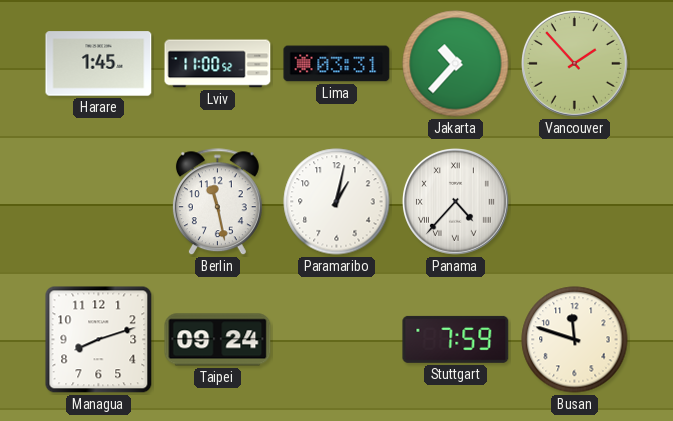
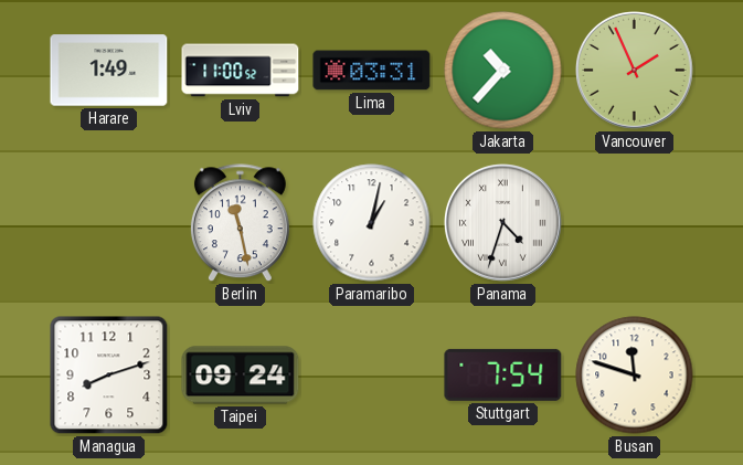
Harare: 1:45 -> 1:49
Vancouver: 1:53 -> 1:56
Panama: 4:37 -> 4:33
Stuttgart: 7:59 -> 7:54
